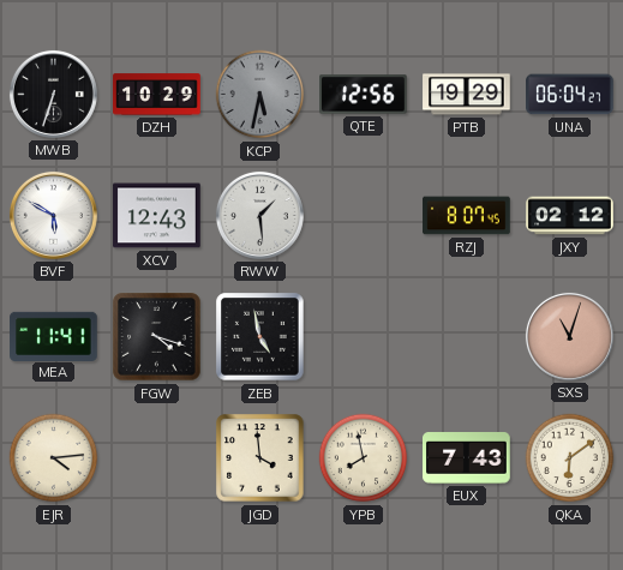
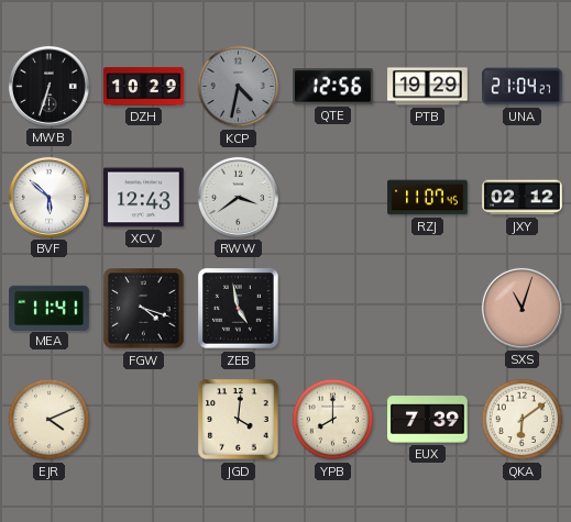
KCP: 5:32 -> 4:32
UNA: 06:04 -> 21:04
BVF: 5:50 -> 5:52
RWW: 1:29 -> 3:39
RZJ: 8:07 -> 11:07
EJR: 4:14 -> 4:11
JGD: 3:59 -> 4:01
YPB: 7:58 -> 8:00
EUX: 7:43 -> 7:39
